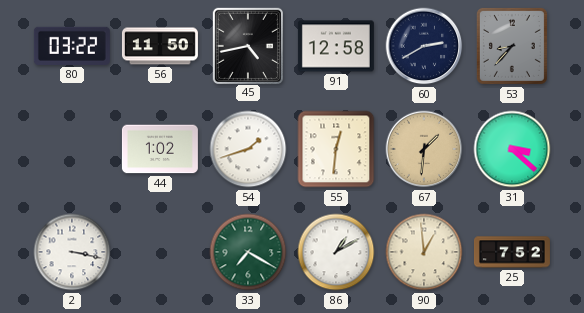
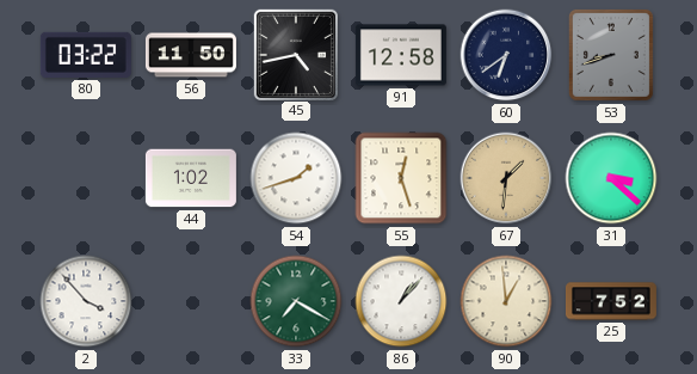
60: 2:40 -> 6:39
53: 8:37 -> 8:42
55: 12:31 -> 12:27
2: 3:17 -> 3:53
86: 1:10 -> 1:07
